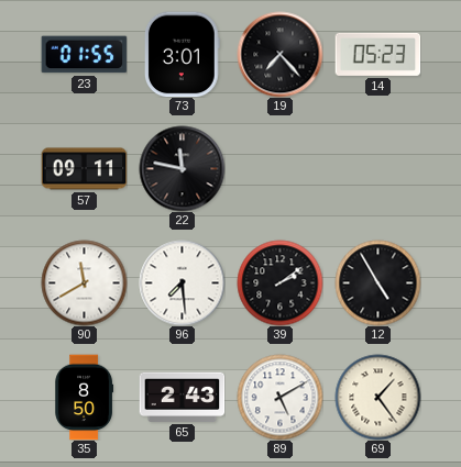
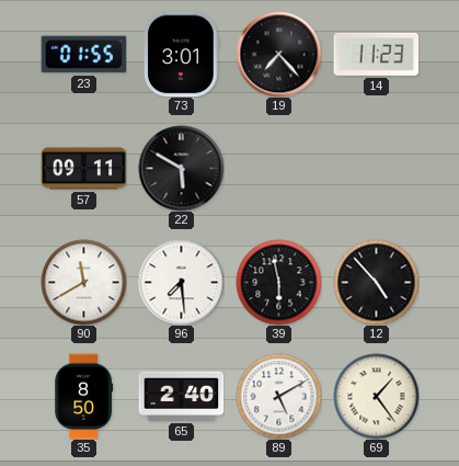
14: 05:23 -> 11:23
22: 11:47 -> 5:50
39: 2:09 -> 5:58
12: 4:55 -> 4:53
65: 2:43 -> 2:40
